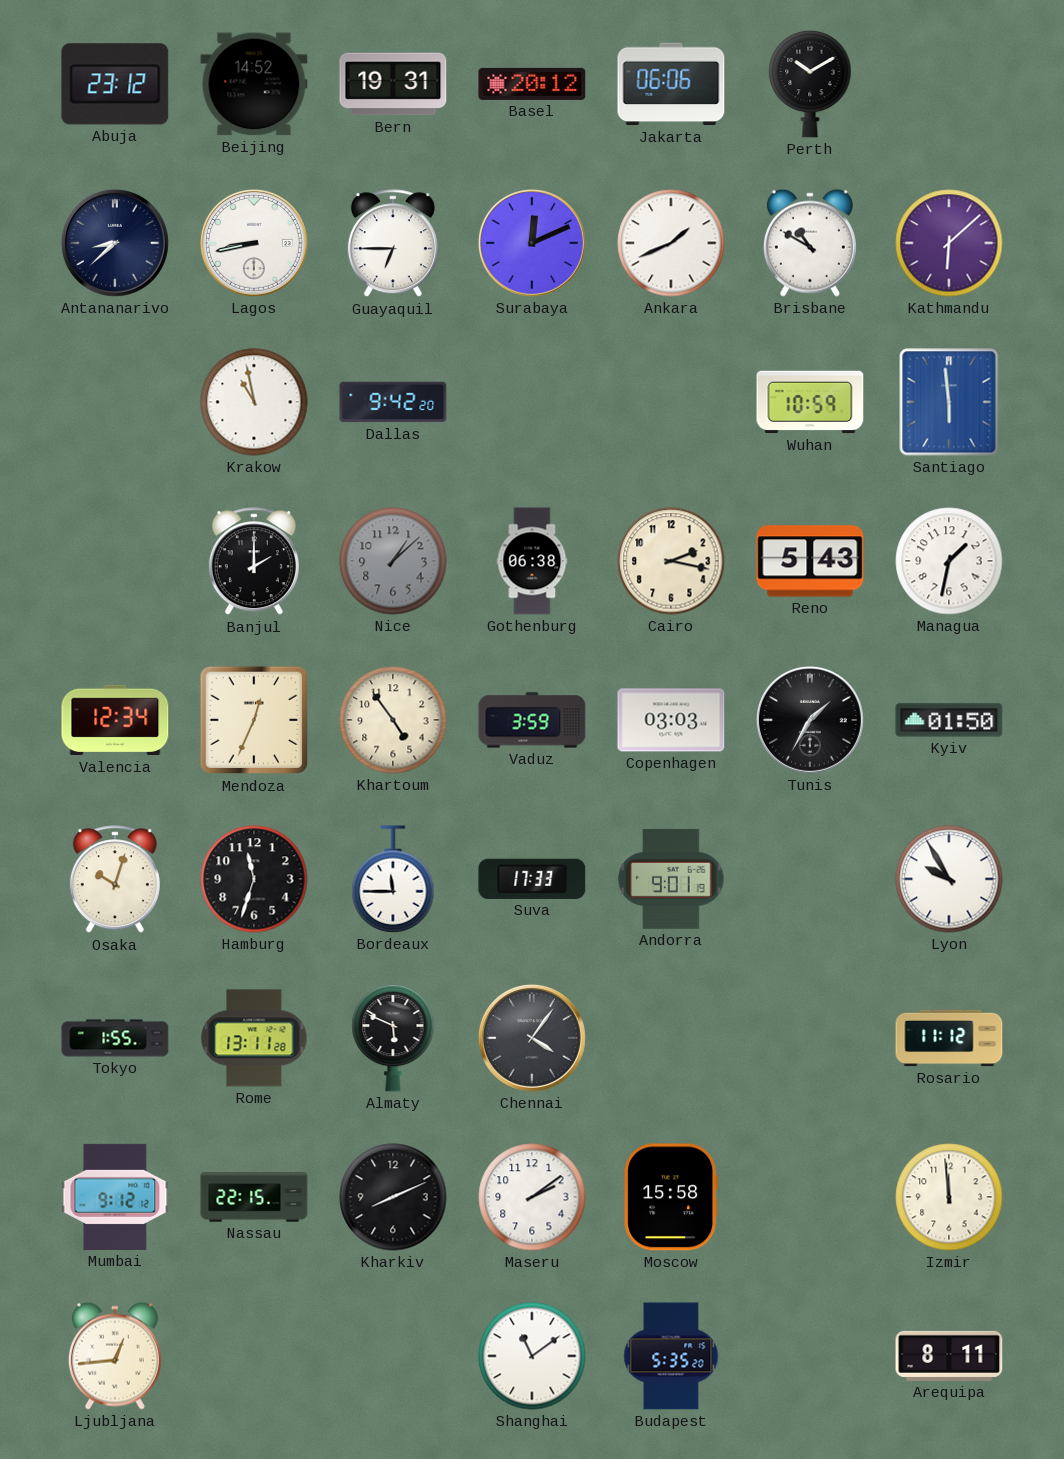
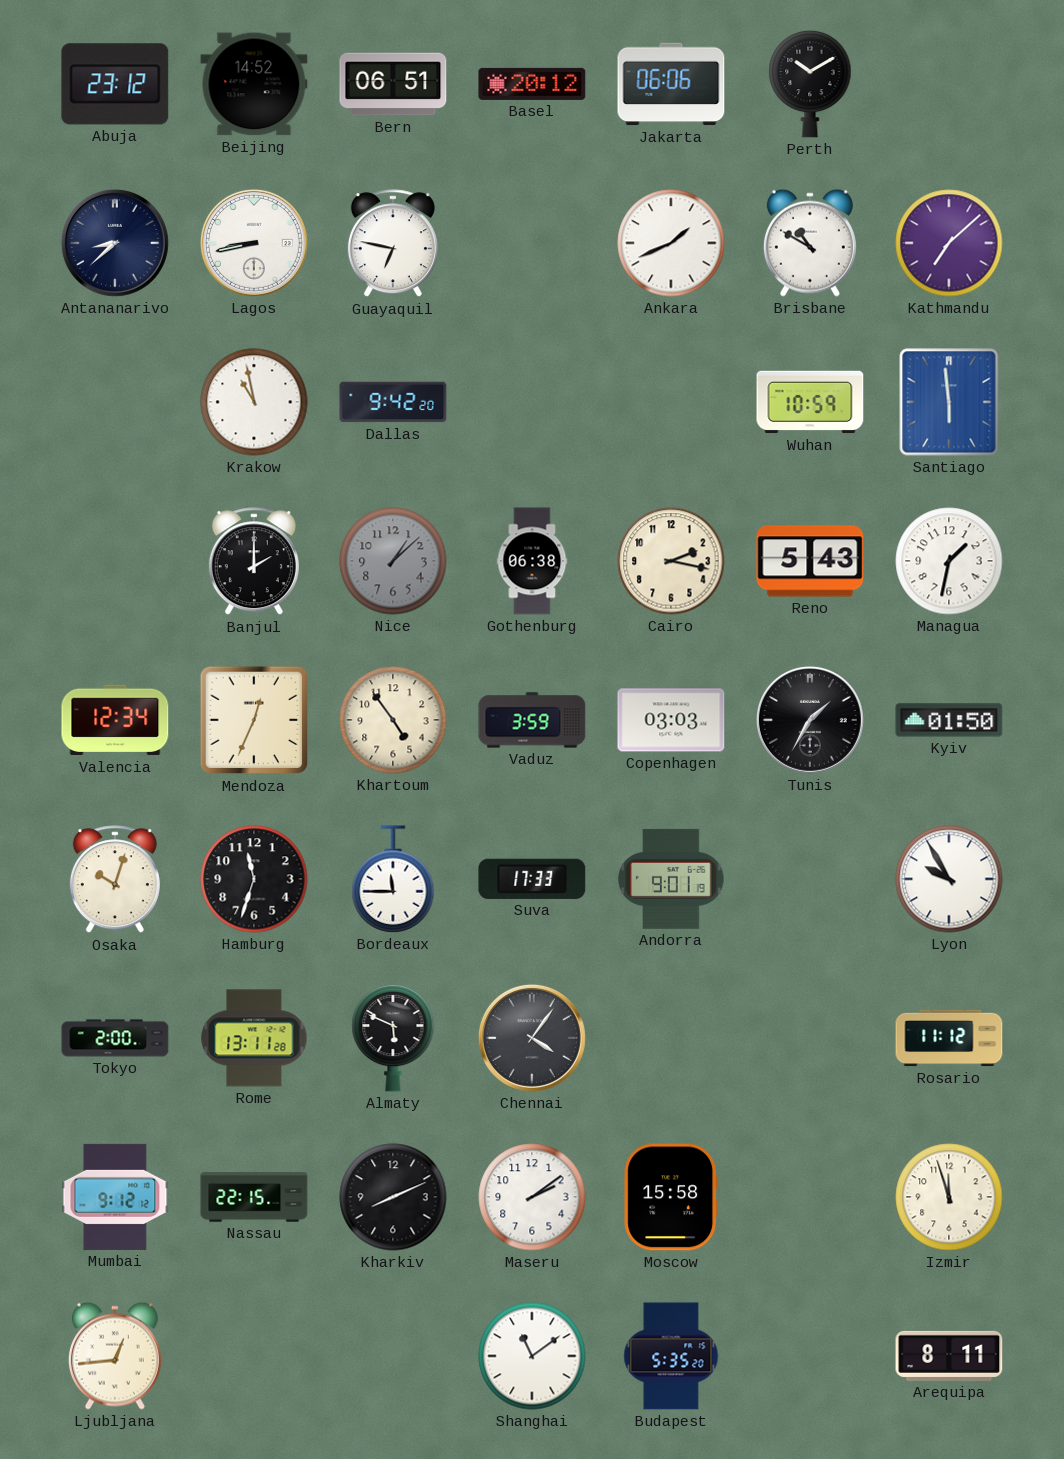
Bern: 19:31 -> 06:51
Guayaquil: 6:45 -> 6:47
Surabaya: 12:11 -> none
Kathmandu: 6:08 -> 7:08
Tokyo: 1:55 -> 2:00
Izmir: 11:59 -> 11:57
